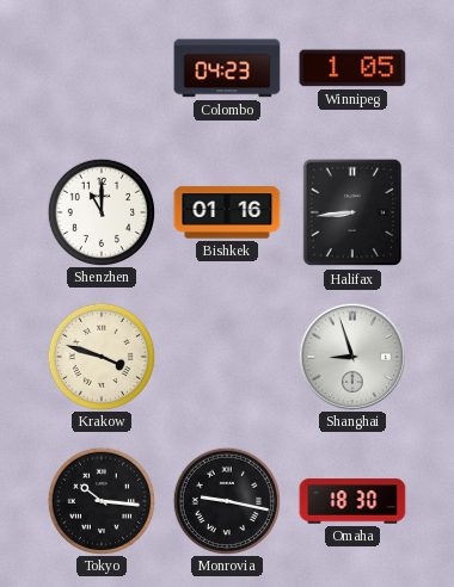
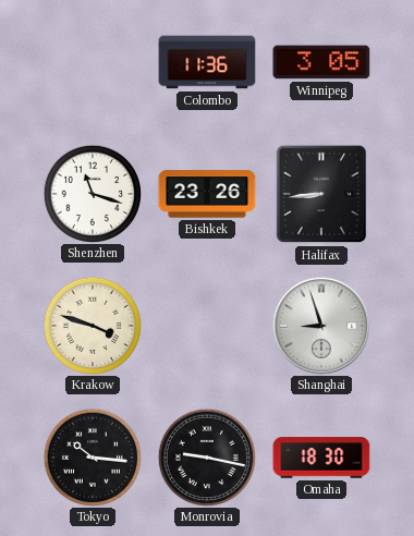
Colombo: 04:23 -> 11:36
Winnipeg: 1:05 -> 3:05
Shenzhen: 11:00 -> 11:18
Bishkek: 01:16 -> 23:26
